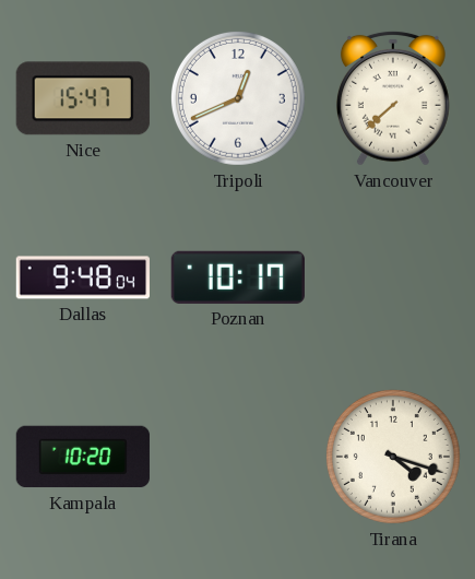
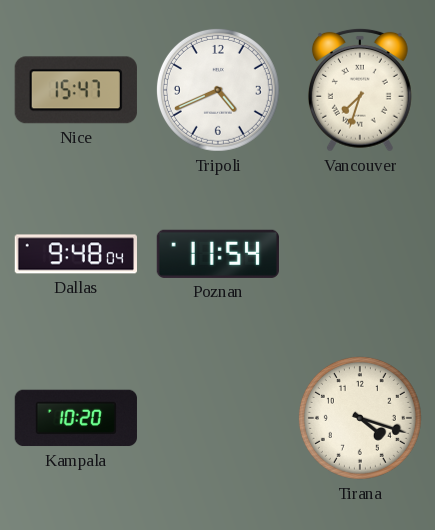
Tripoli: 12:41 -> 4:41
Vancouver: 7:38 -> 7:33
Poznan: 10:17 -> 11:54
